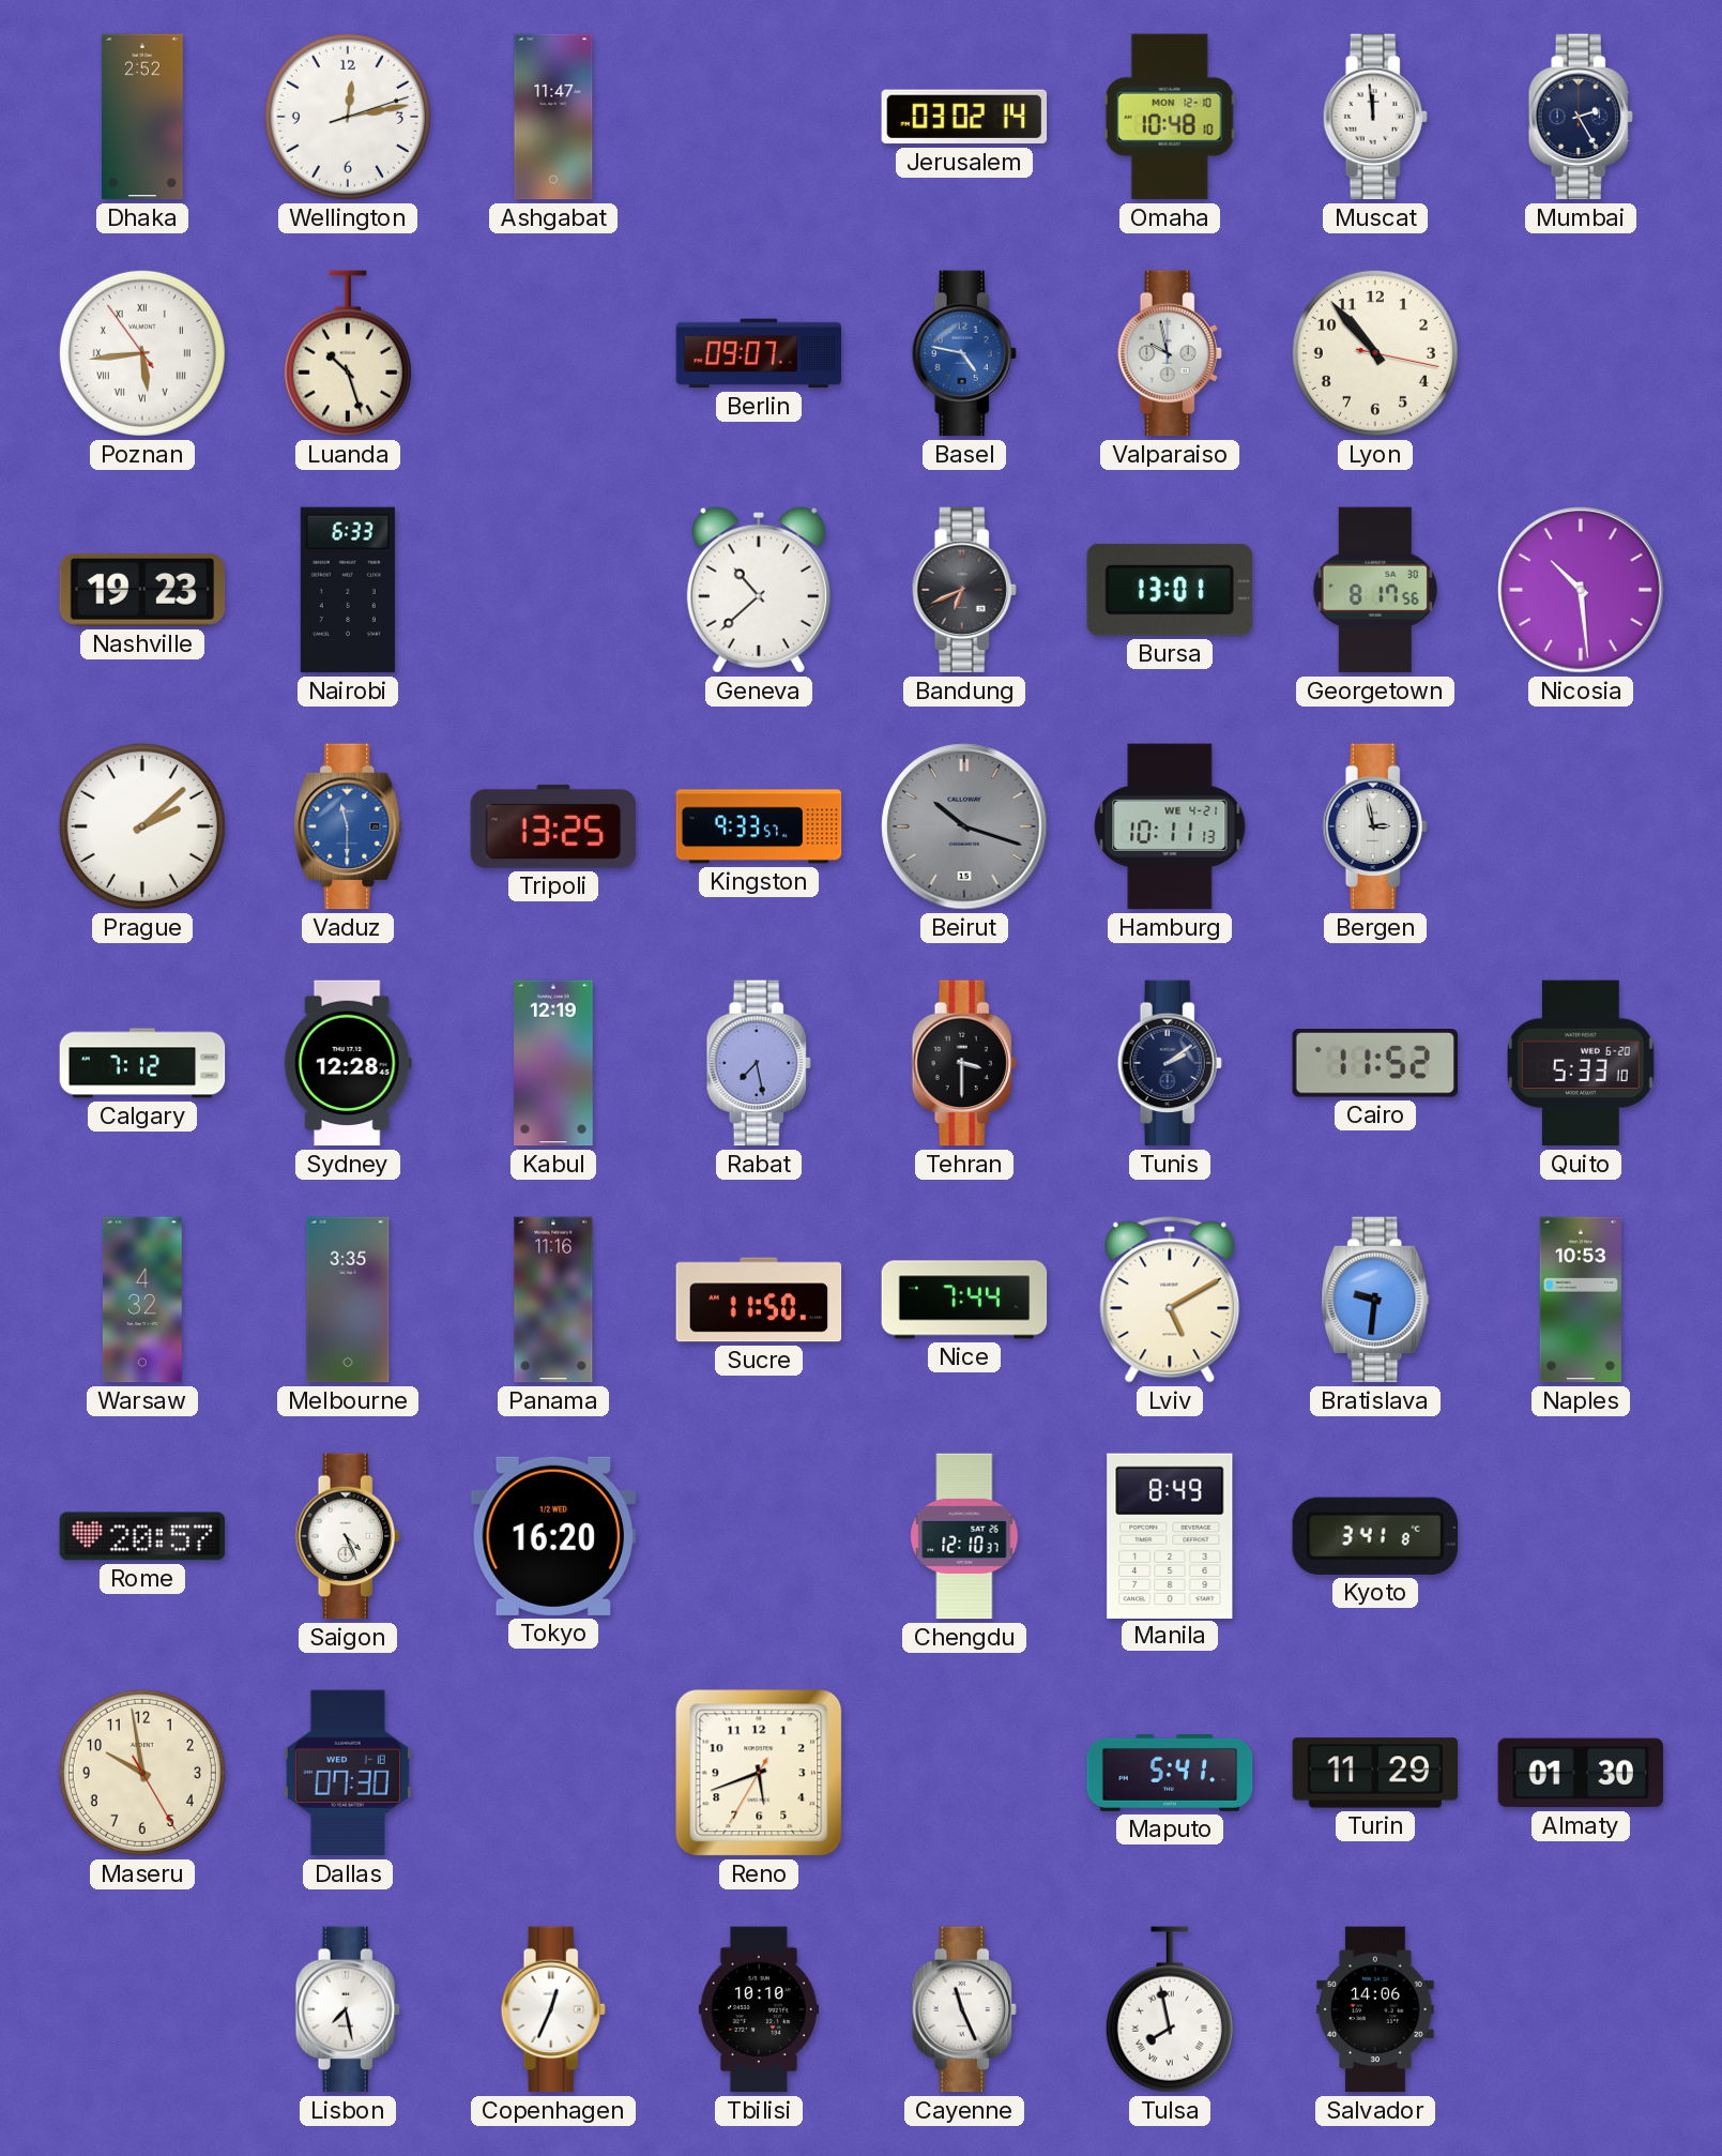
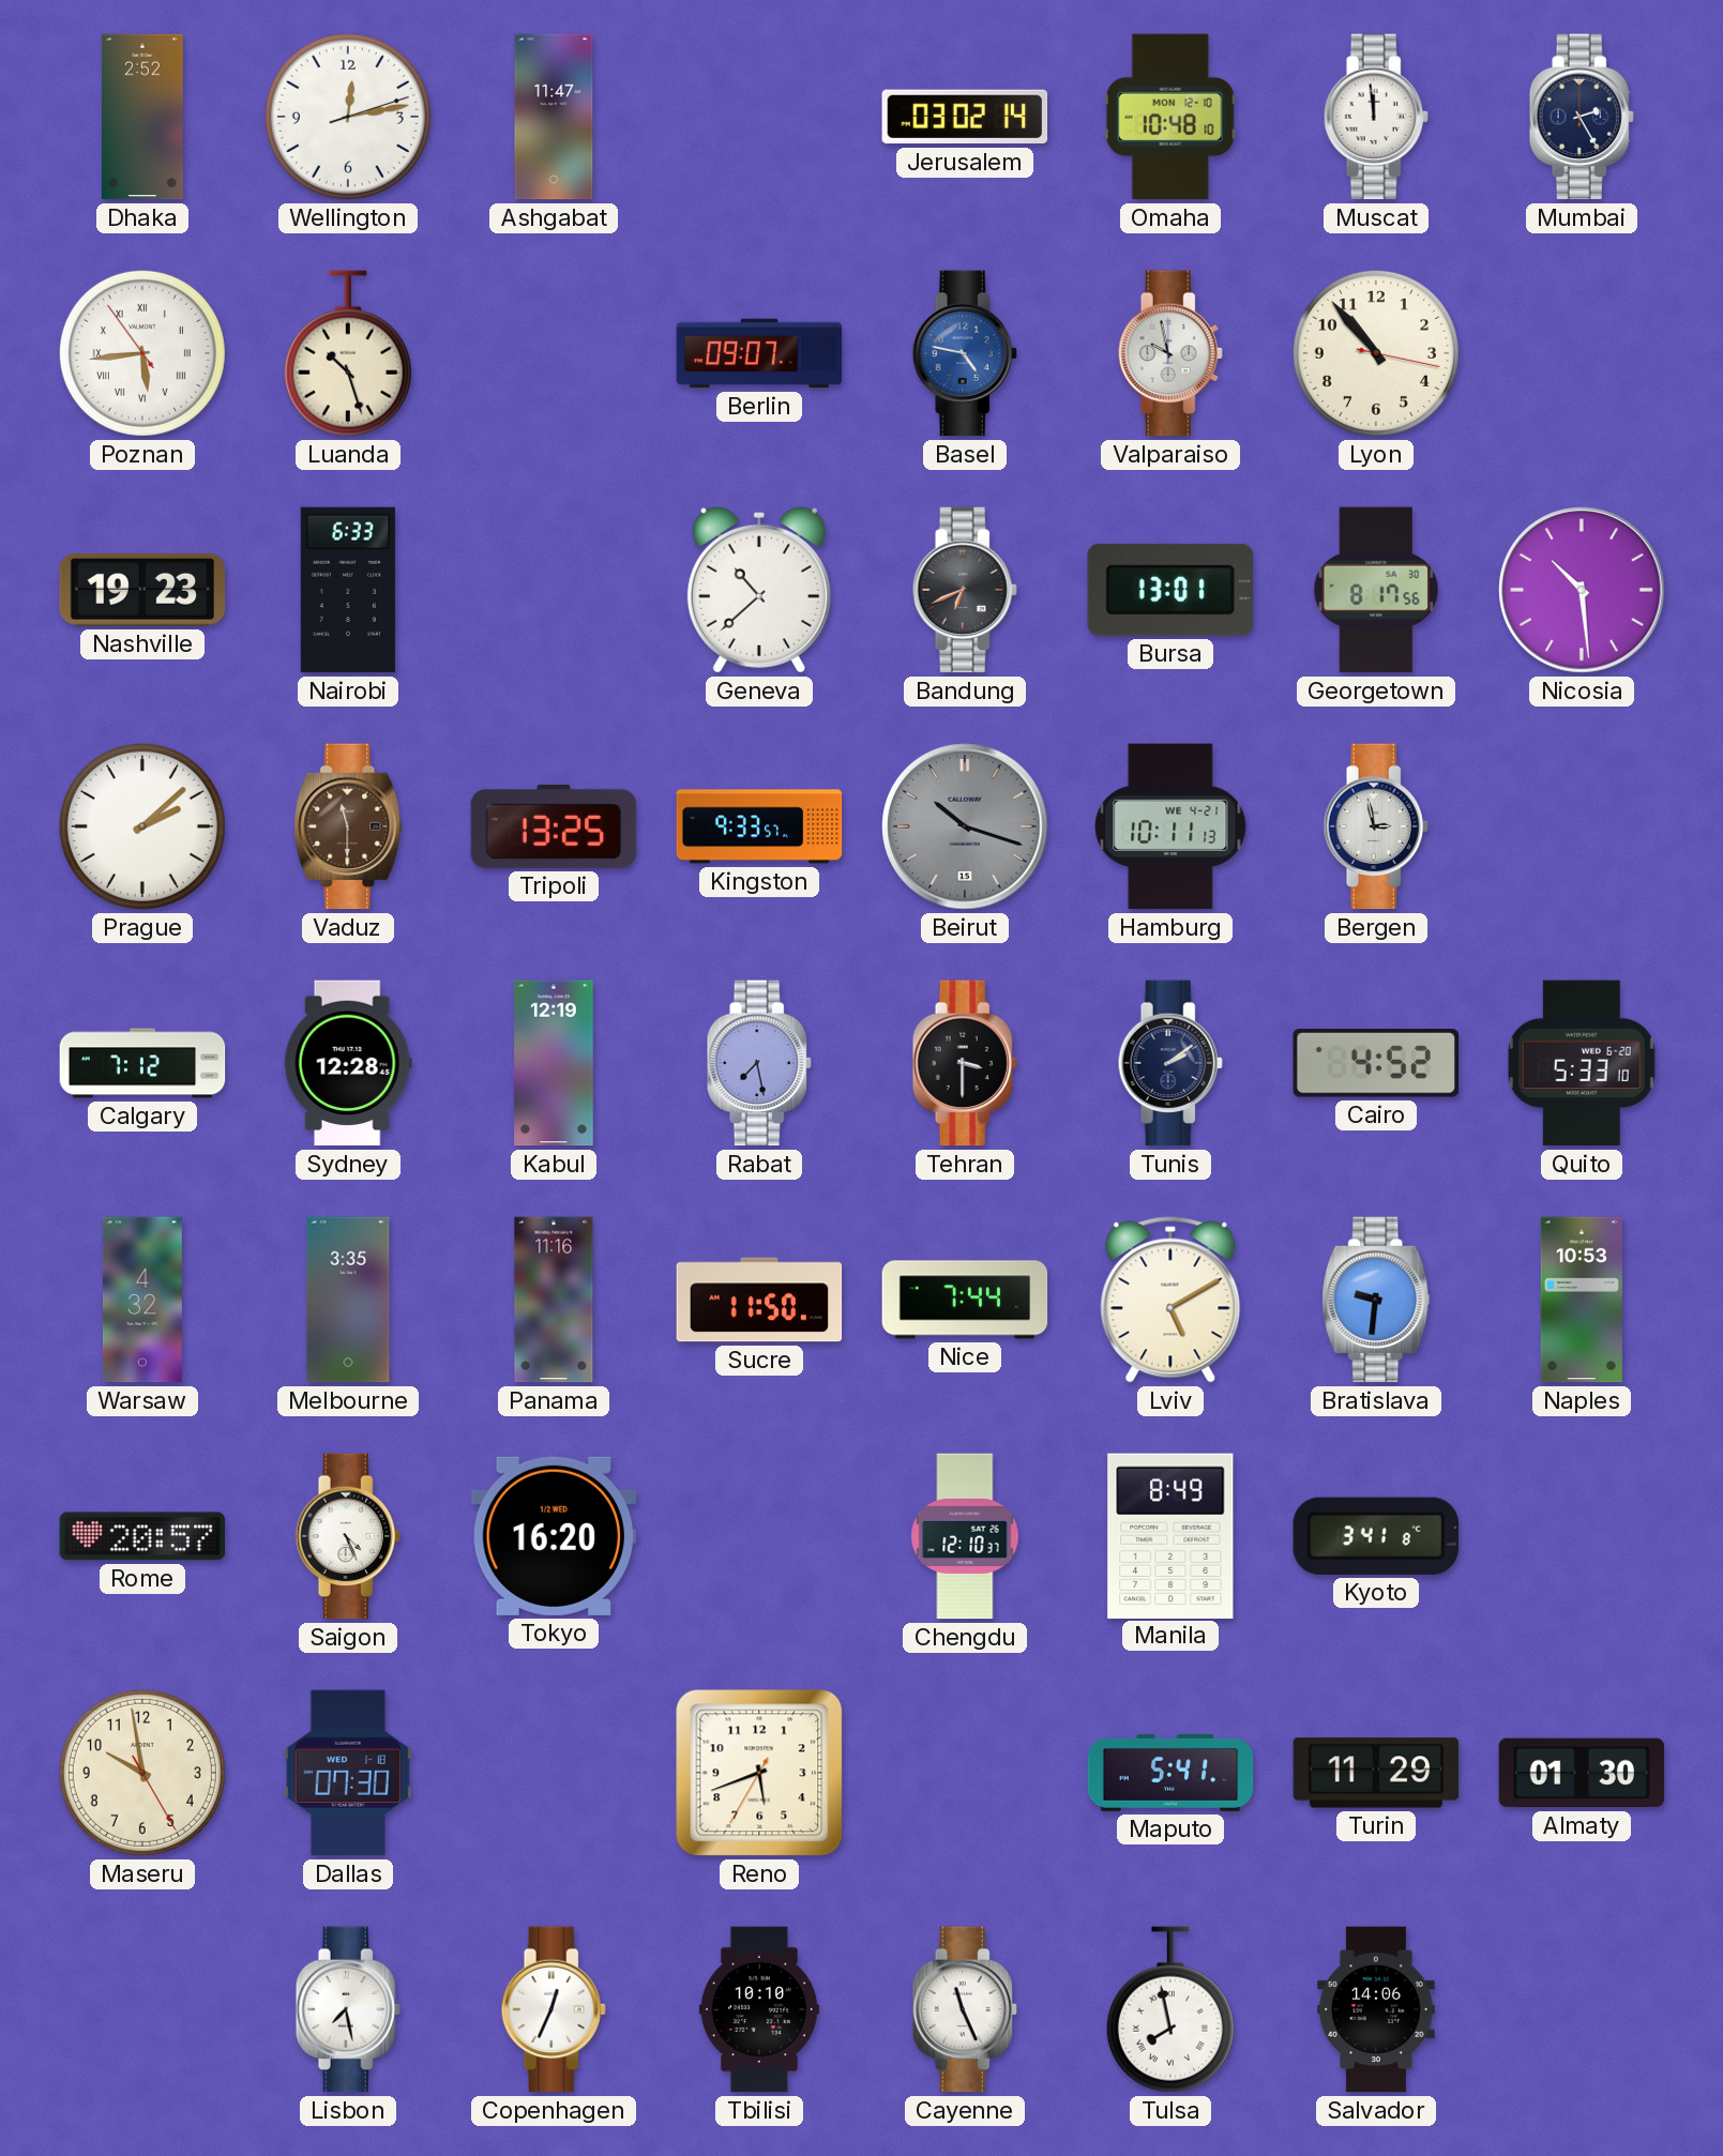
Vaduz dial: blue -> brown
Cairo: 11:52 -> 4:52
